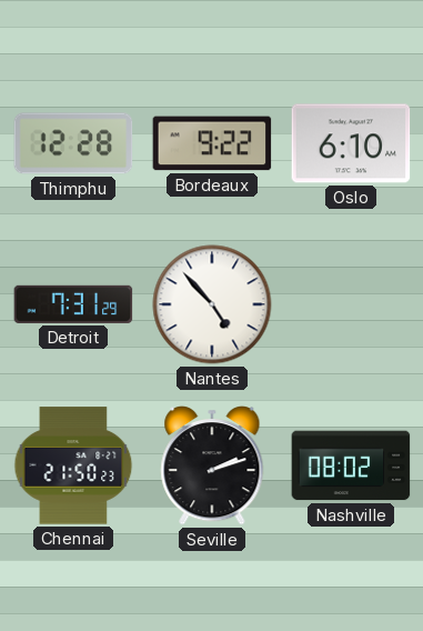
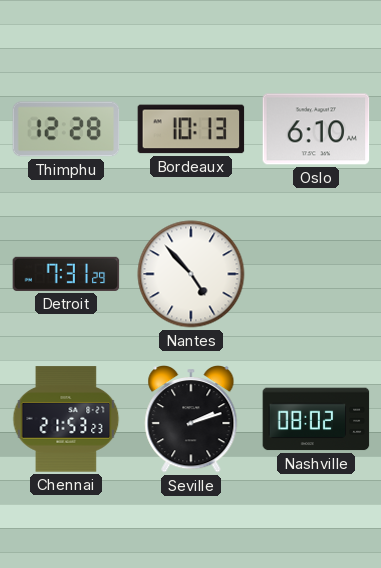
Bordeaux: 9:22 -> 10:13
Chennai: 21:50 -> 21:53
